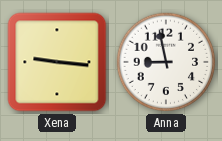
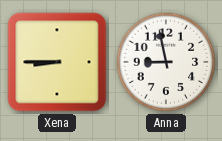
Xena: 9:16 -> 8:45
